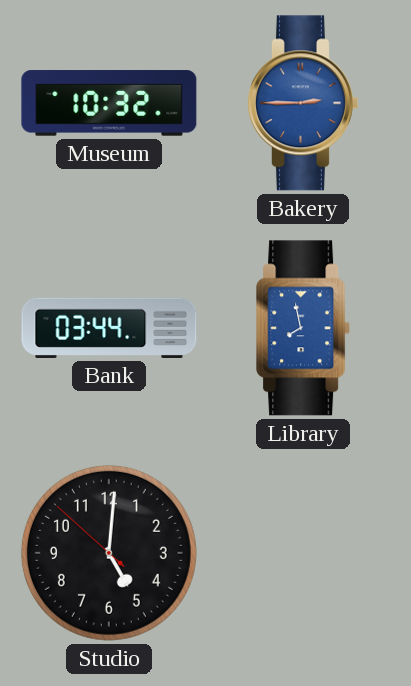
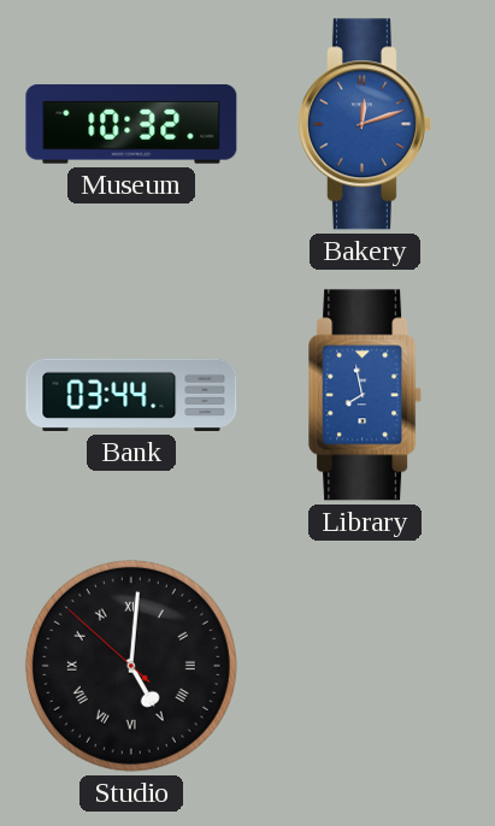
Bakery: 2:45 -> 12:12
Studio numerals: Arabic -> Roman
